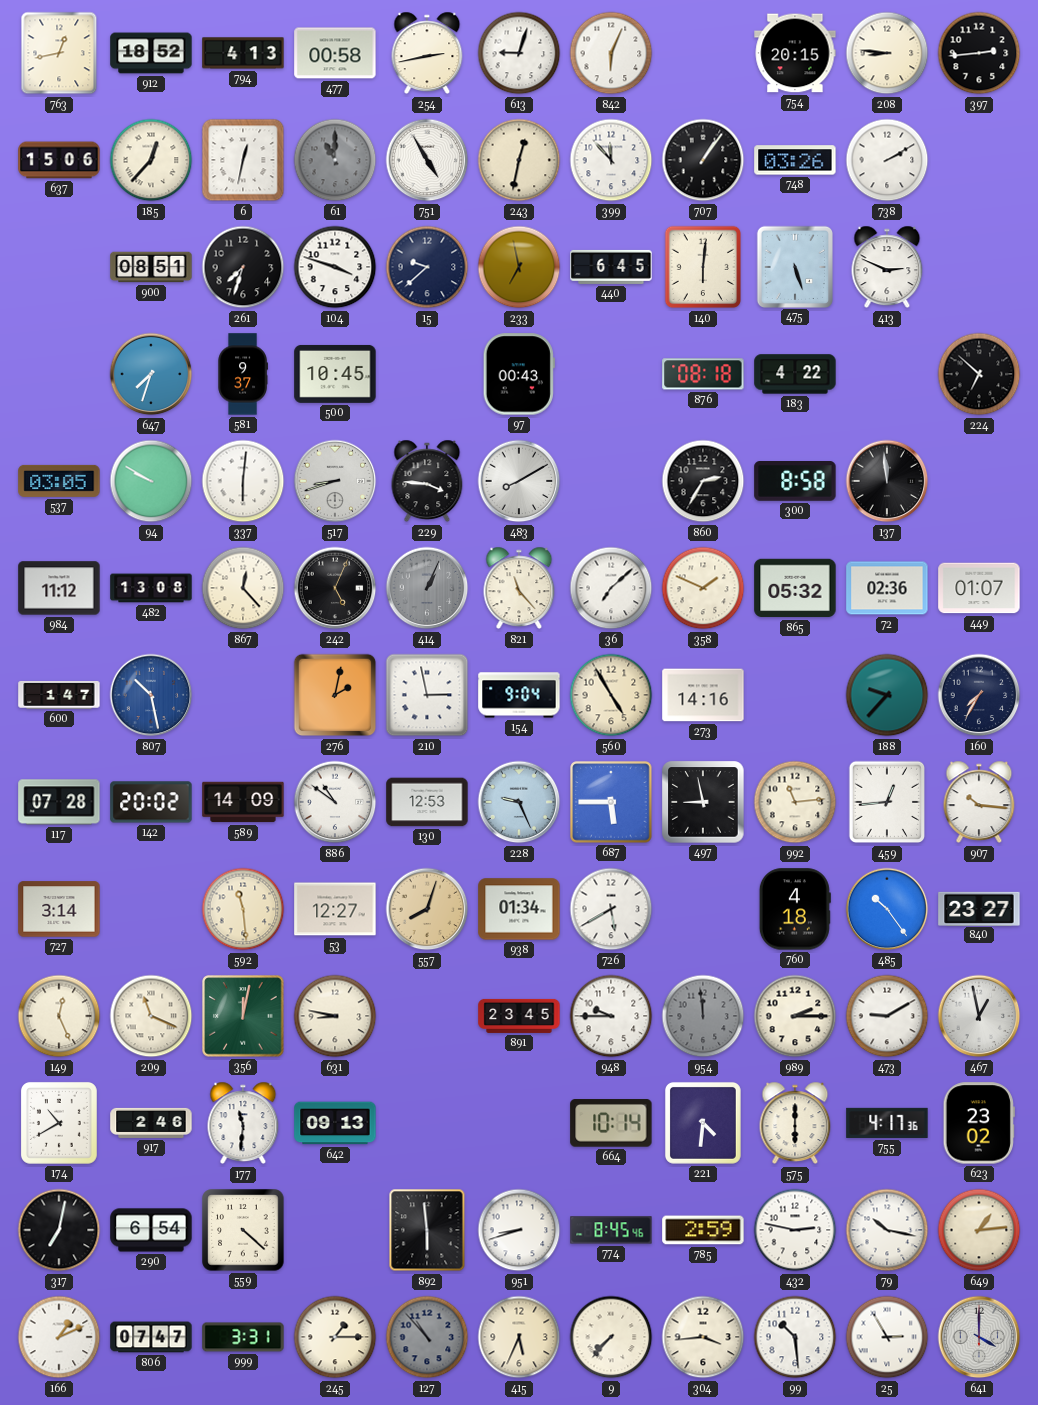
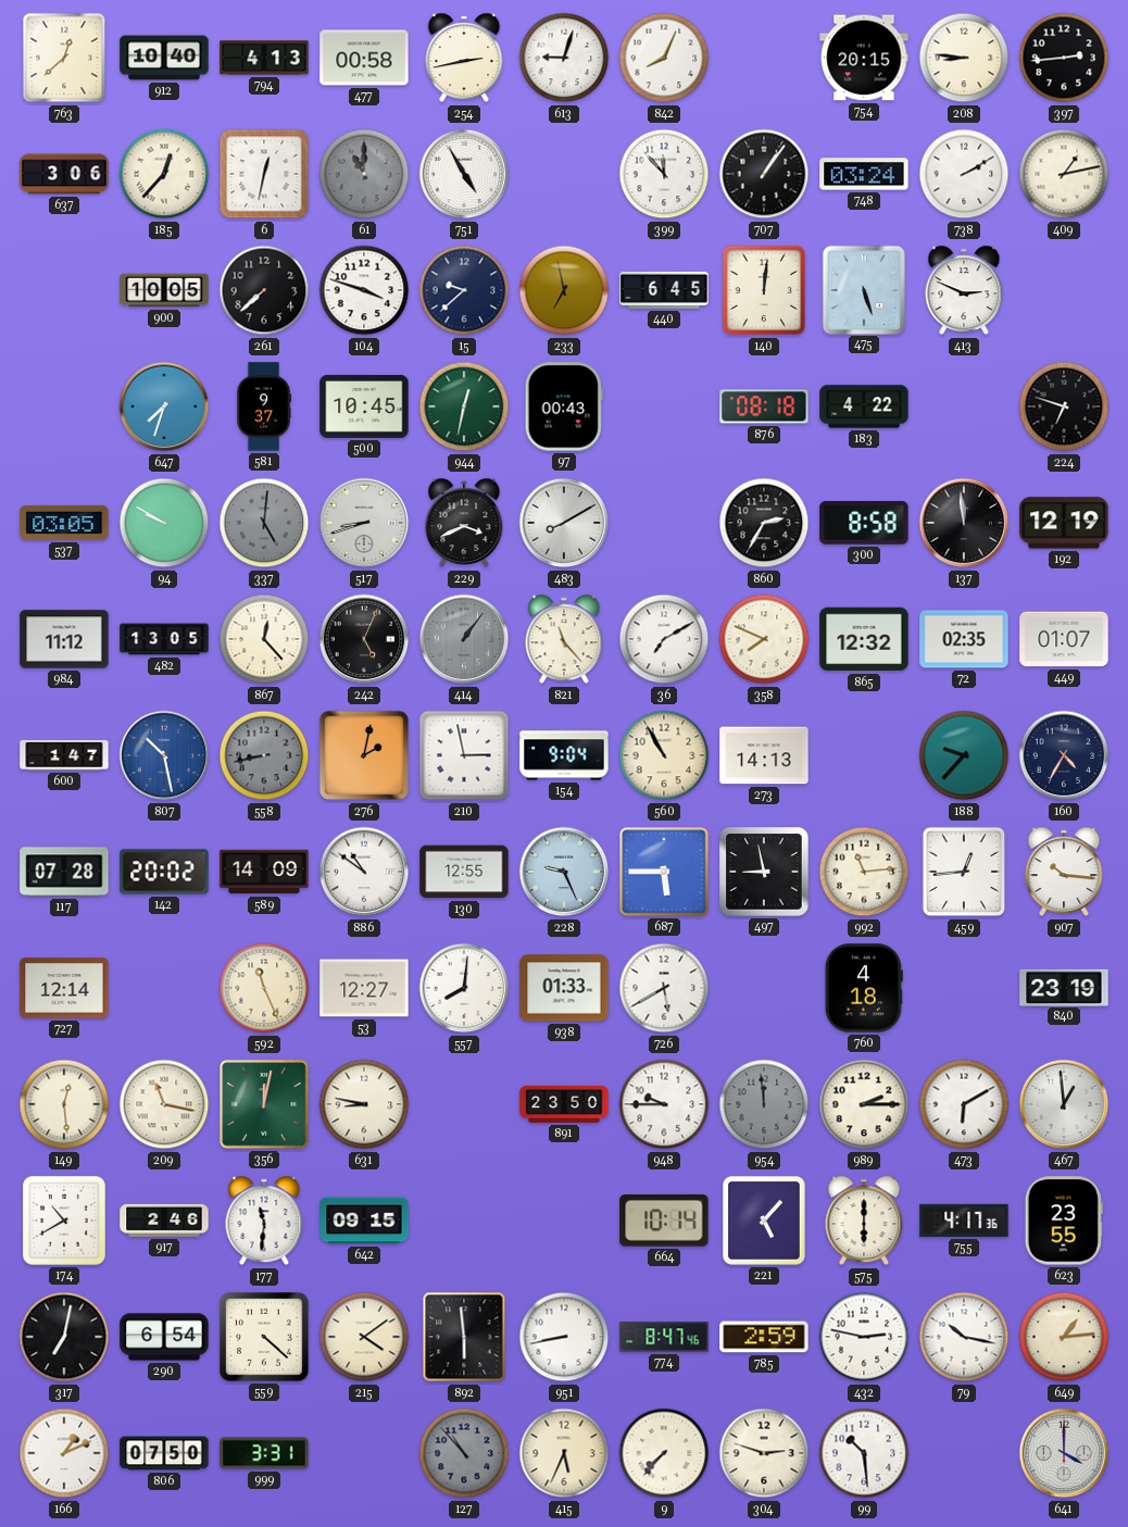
763: 12:43 -> 12:38
912: 18:52 -> 10:40
842: 6:04 -> 8:04
637: 15:06 -> 3:06
243: 12:32 -> none
748: 03:26 -> 03:24
409: none -> 1:13
900: 08:51 -> 10:05
261: 7:33 -> 7:38
140: 6:01 -> 12:01
944: none -> 12:32
224: 6:52 -> 6:48
337: 6:01 -> 5:01
337 dial: white -> grey
229: 3:46 -> 3:41
192: none -> 12:19
482: 13:08 -> 13:05
414: 1:04 -> 1:06
36: 7:08 -> 7:10
358: 1:49 -> 7:49
865: 05:32 -> 12:32
72: 02:36 -> 02:35
558: none -> 8:43
560: 4:55 -> 10:55
273: 14:16 -> 14:13
160: 7:35 -> 4:35
130: 12:53 -> 12:55
727: 3:14 -> 12:14
592: 11:29 -> 11:26
557: 8:03 -> 8:01
557 dial: champagne -> white
938: 01:34 -> 01:33
485: 10:24 -> none
840: 23:27 -> 23:19
149: 12:26 -> 12:29
209: 11:19 -> 11:17
891: 23:45 -> 23:50
473: 9:10 -> 6:10
467: 12:58 -> 12:59
642: 09:13 -> 09:15
221: 4:31 -> 5:07
623: 23:02 -> 23:55
215: none -> 4:09
951: 8:42 -> 8:43
774: 8:45 -> 8:47
806: 07:47 -> 07:50
245: 1:15 -> none
304: 3:44 -> 2:48
25: 2:55 -> none
